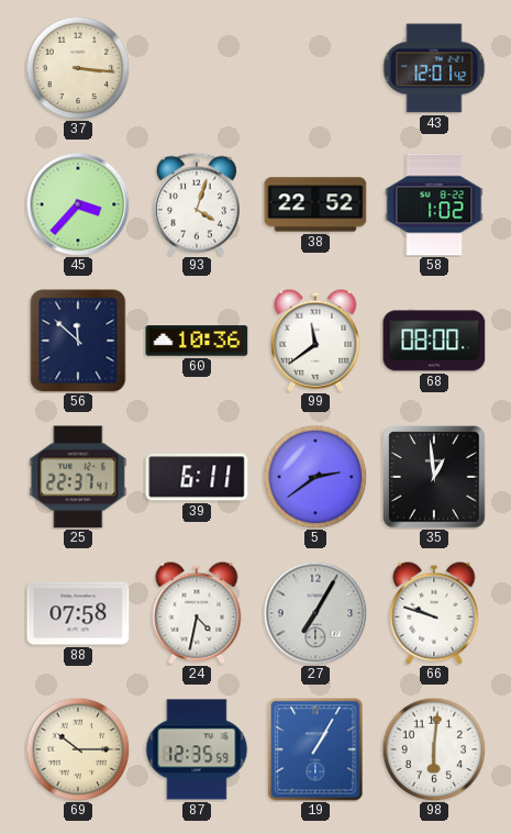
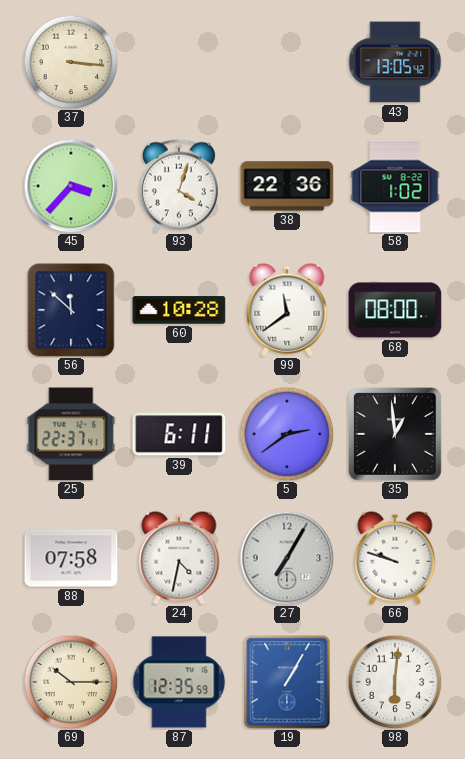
43: 12:01 -> 13:05
38: 22:52 -> 22:36
60: 10:36 -> 10:28
